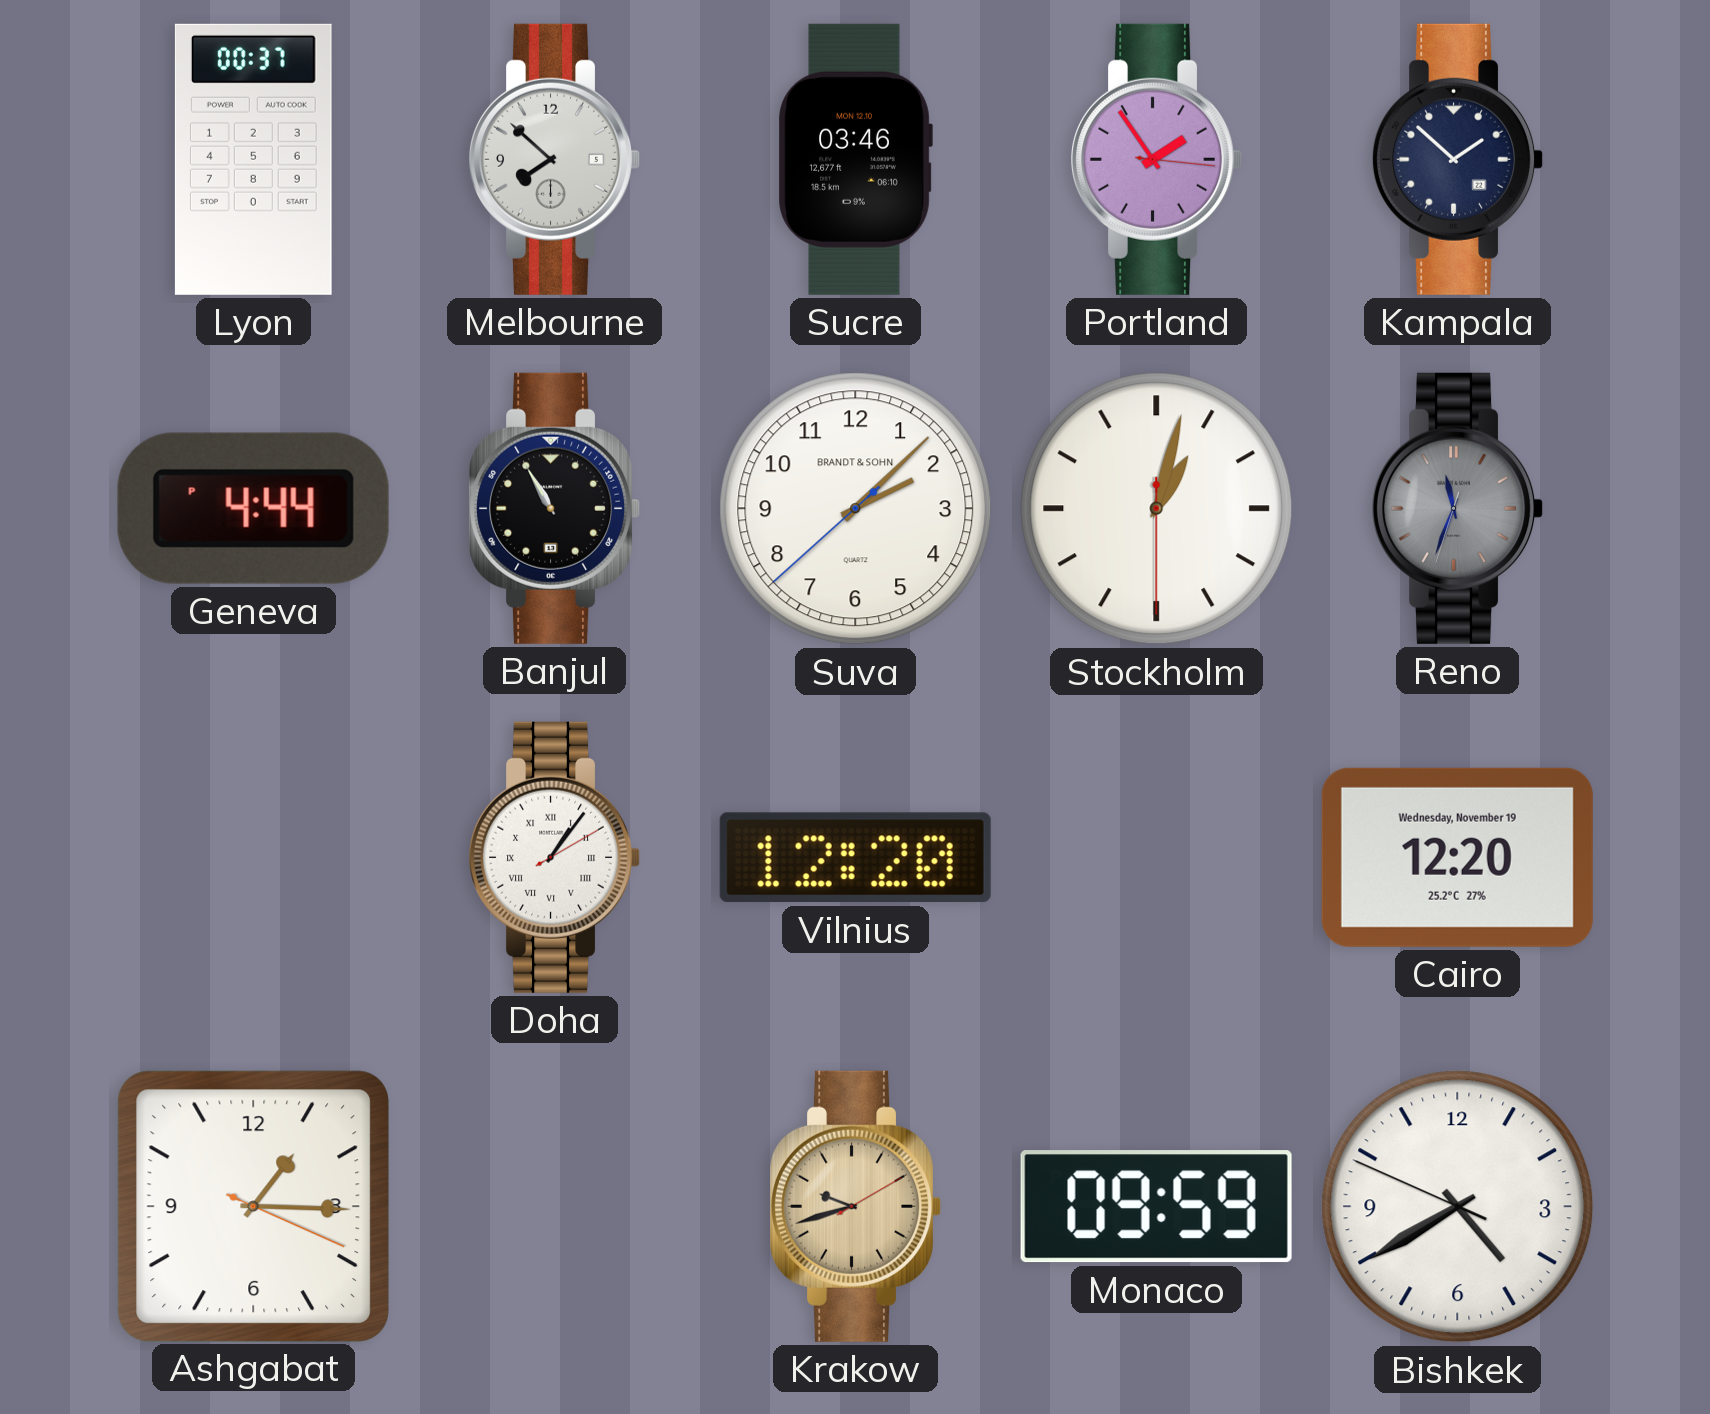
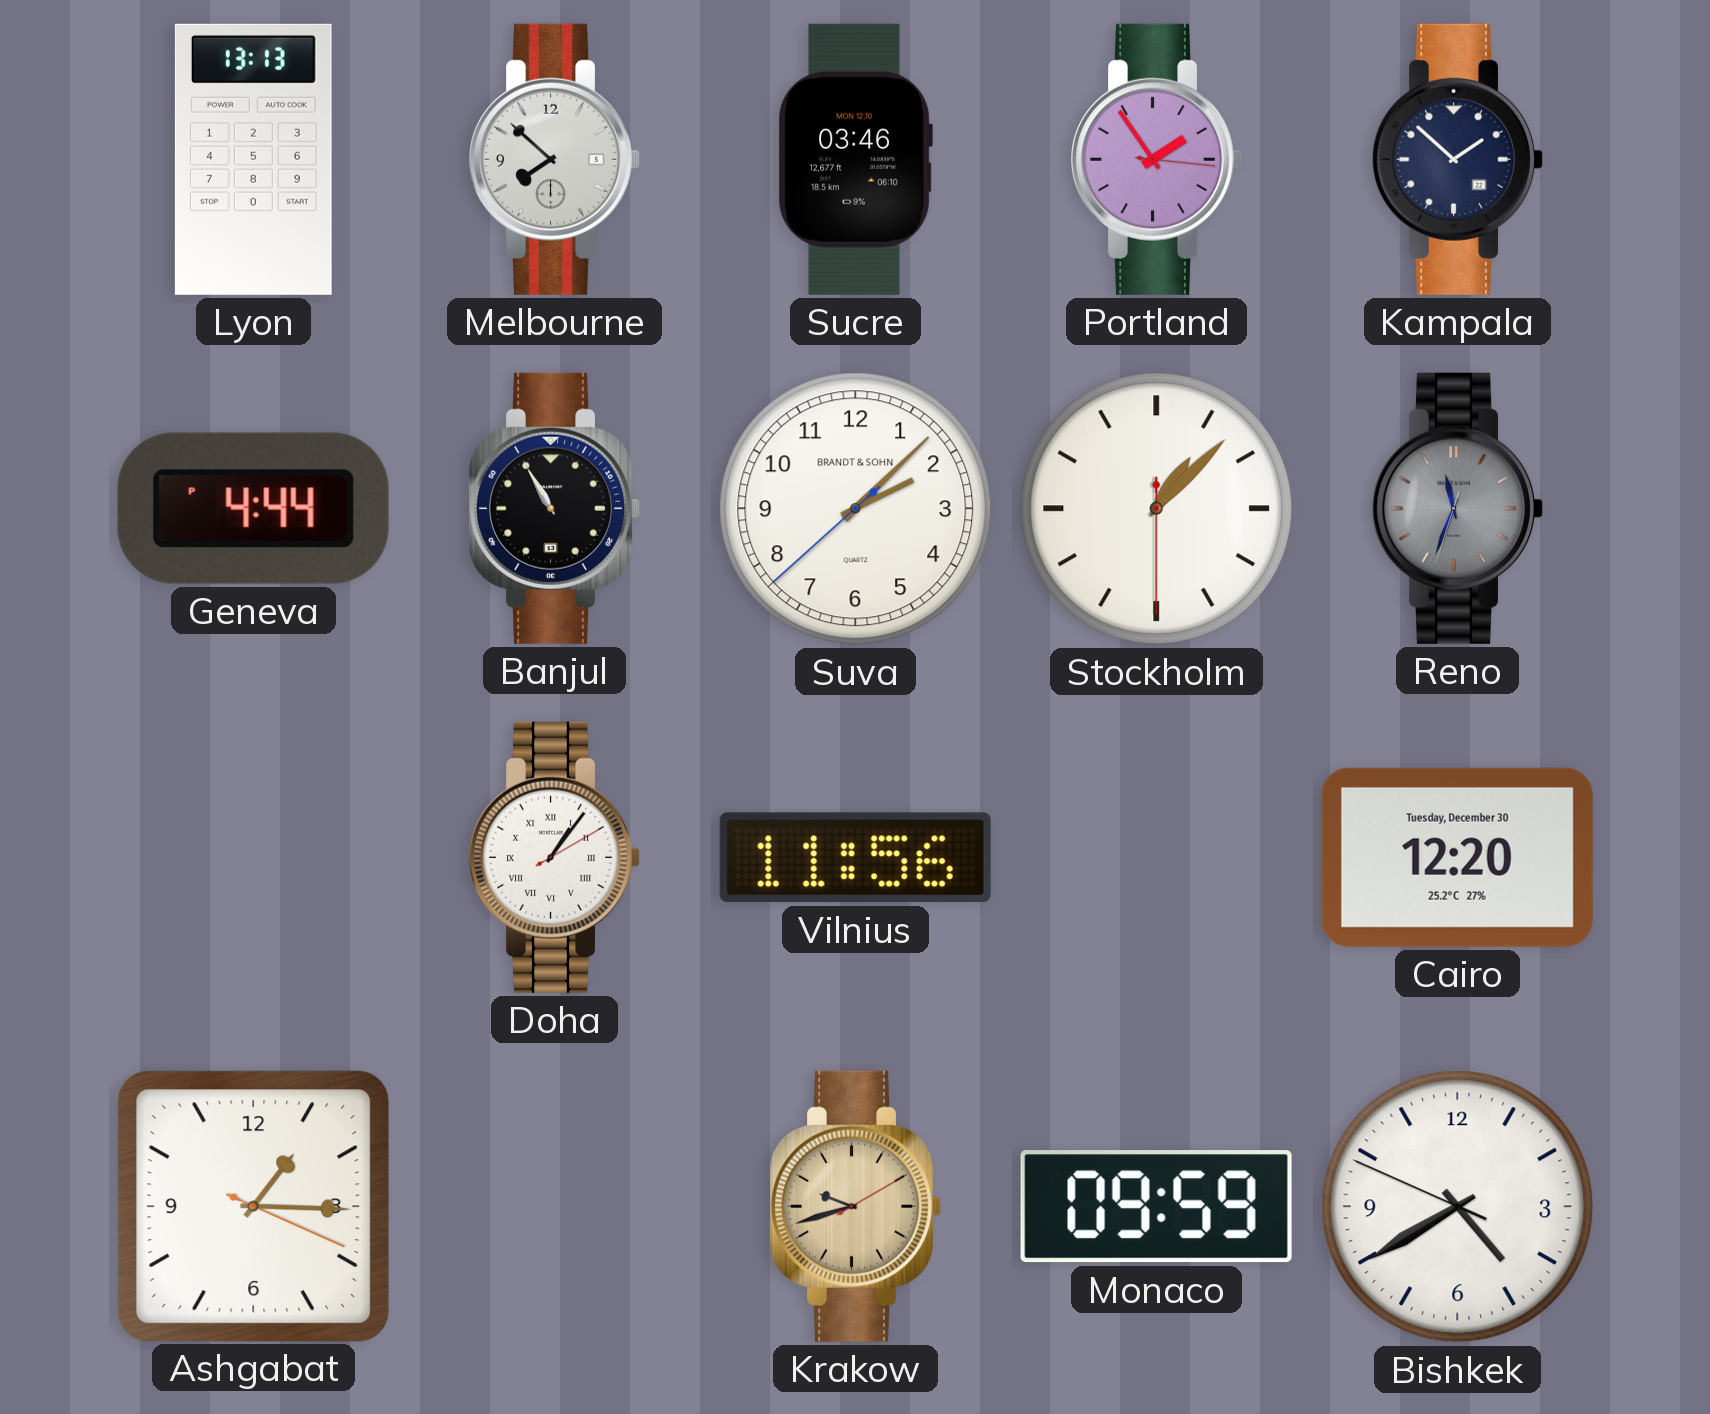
Lyon: 00:37 -> 13:13
Stockholm: 1:02 -> 1:07
Vilnius: 12:20 -> 11:56
Cairo date: Wednesday, November 19 -> Tuesday, December 30
